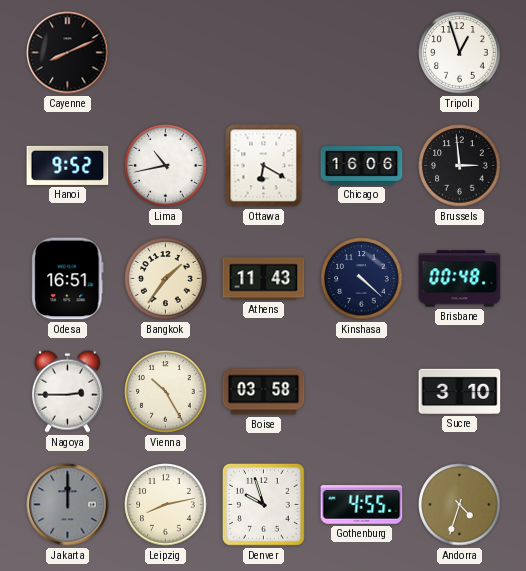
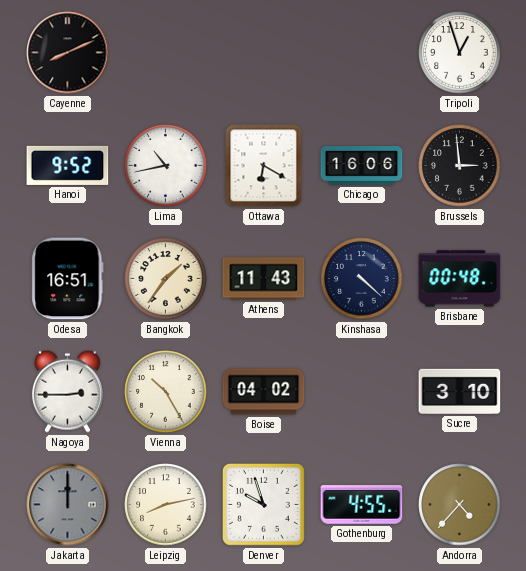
Boise: 03:58 -> 04:02
Andorra: 4:33 -> 4:37
